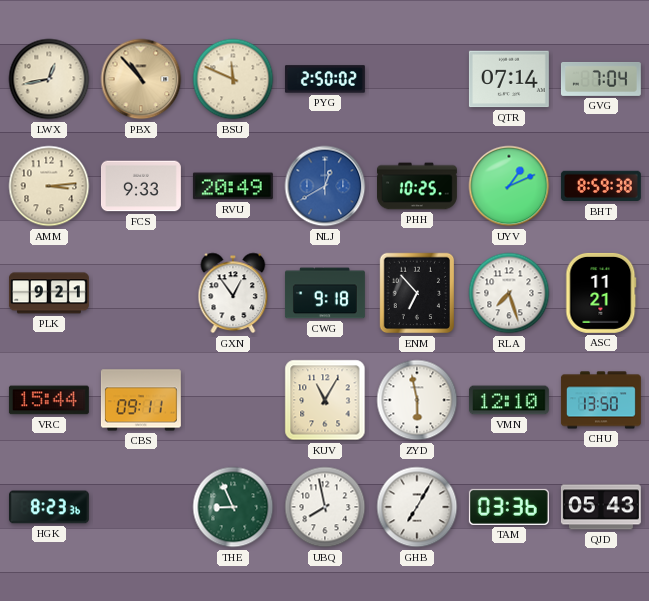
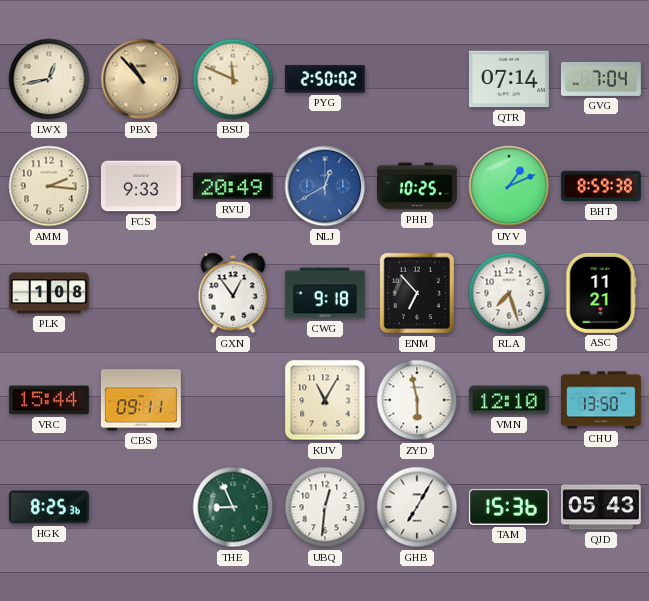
AMM: 3:14 -> 2:16
PLK: 9:21 -> 1:08
HGK: 8:23 -> 8:25
UBQ: 7:58 -> 12:31
TAM: 03:36 -> 15:36
